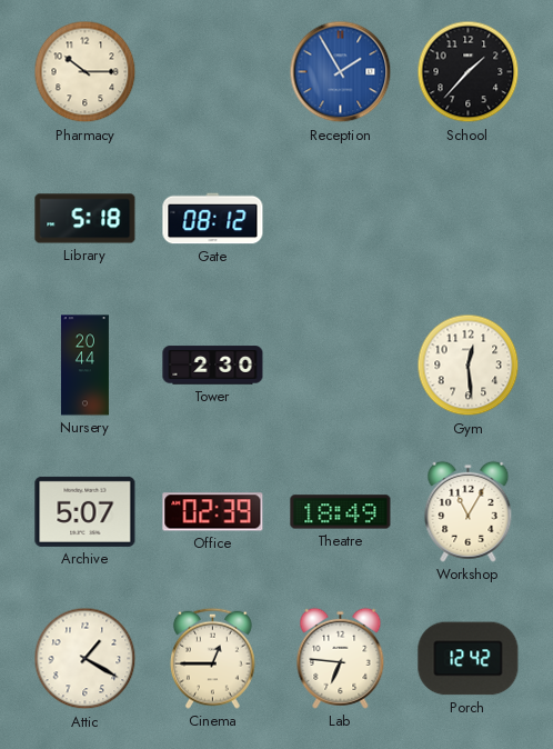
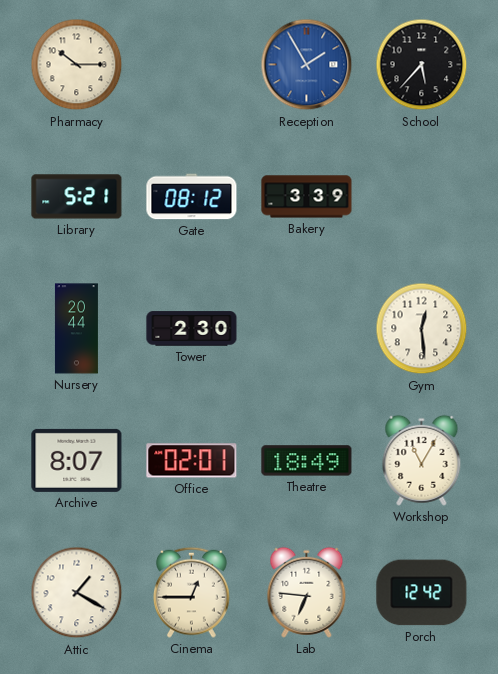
School: 1:37 -> 5:37
Library: 5:18 -> 5:21
Bakery: none -> 3:39
Archive: 5:07 -> 8:07
Office: 02:39 -> 02:01
